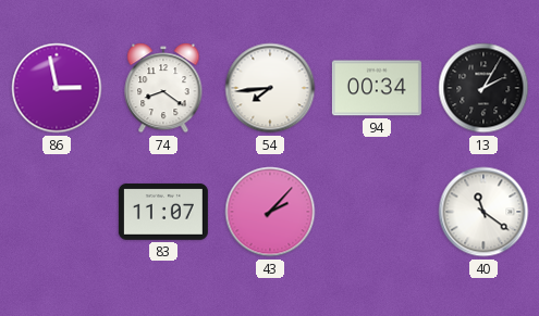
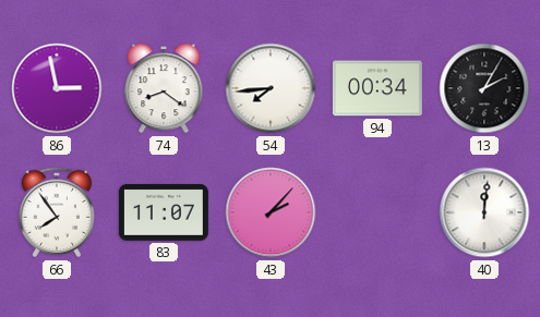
66: none -> 7:54
40: 11:21 -> 12:01
